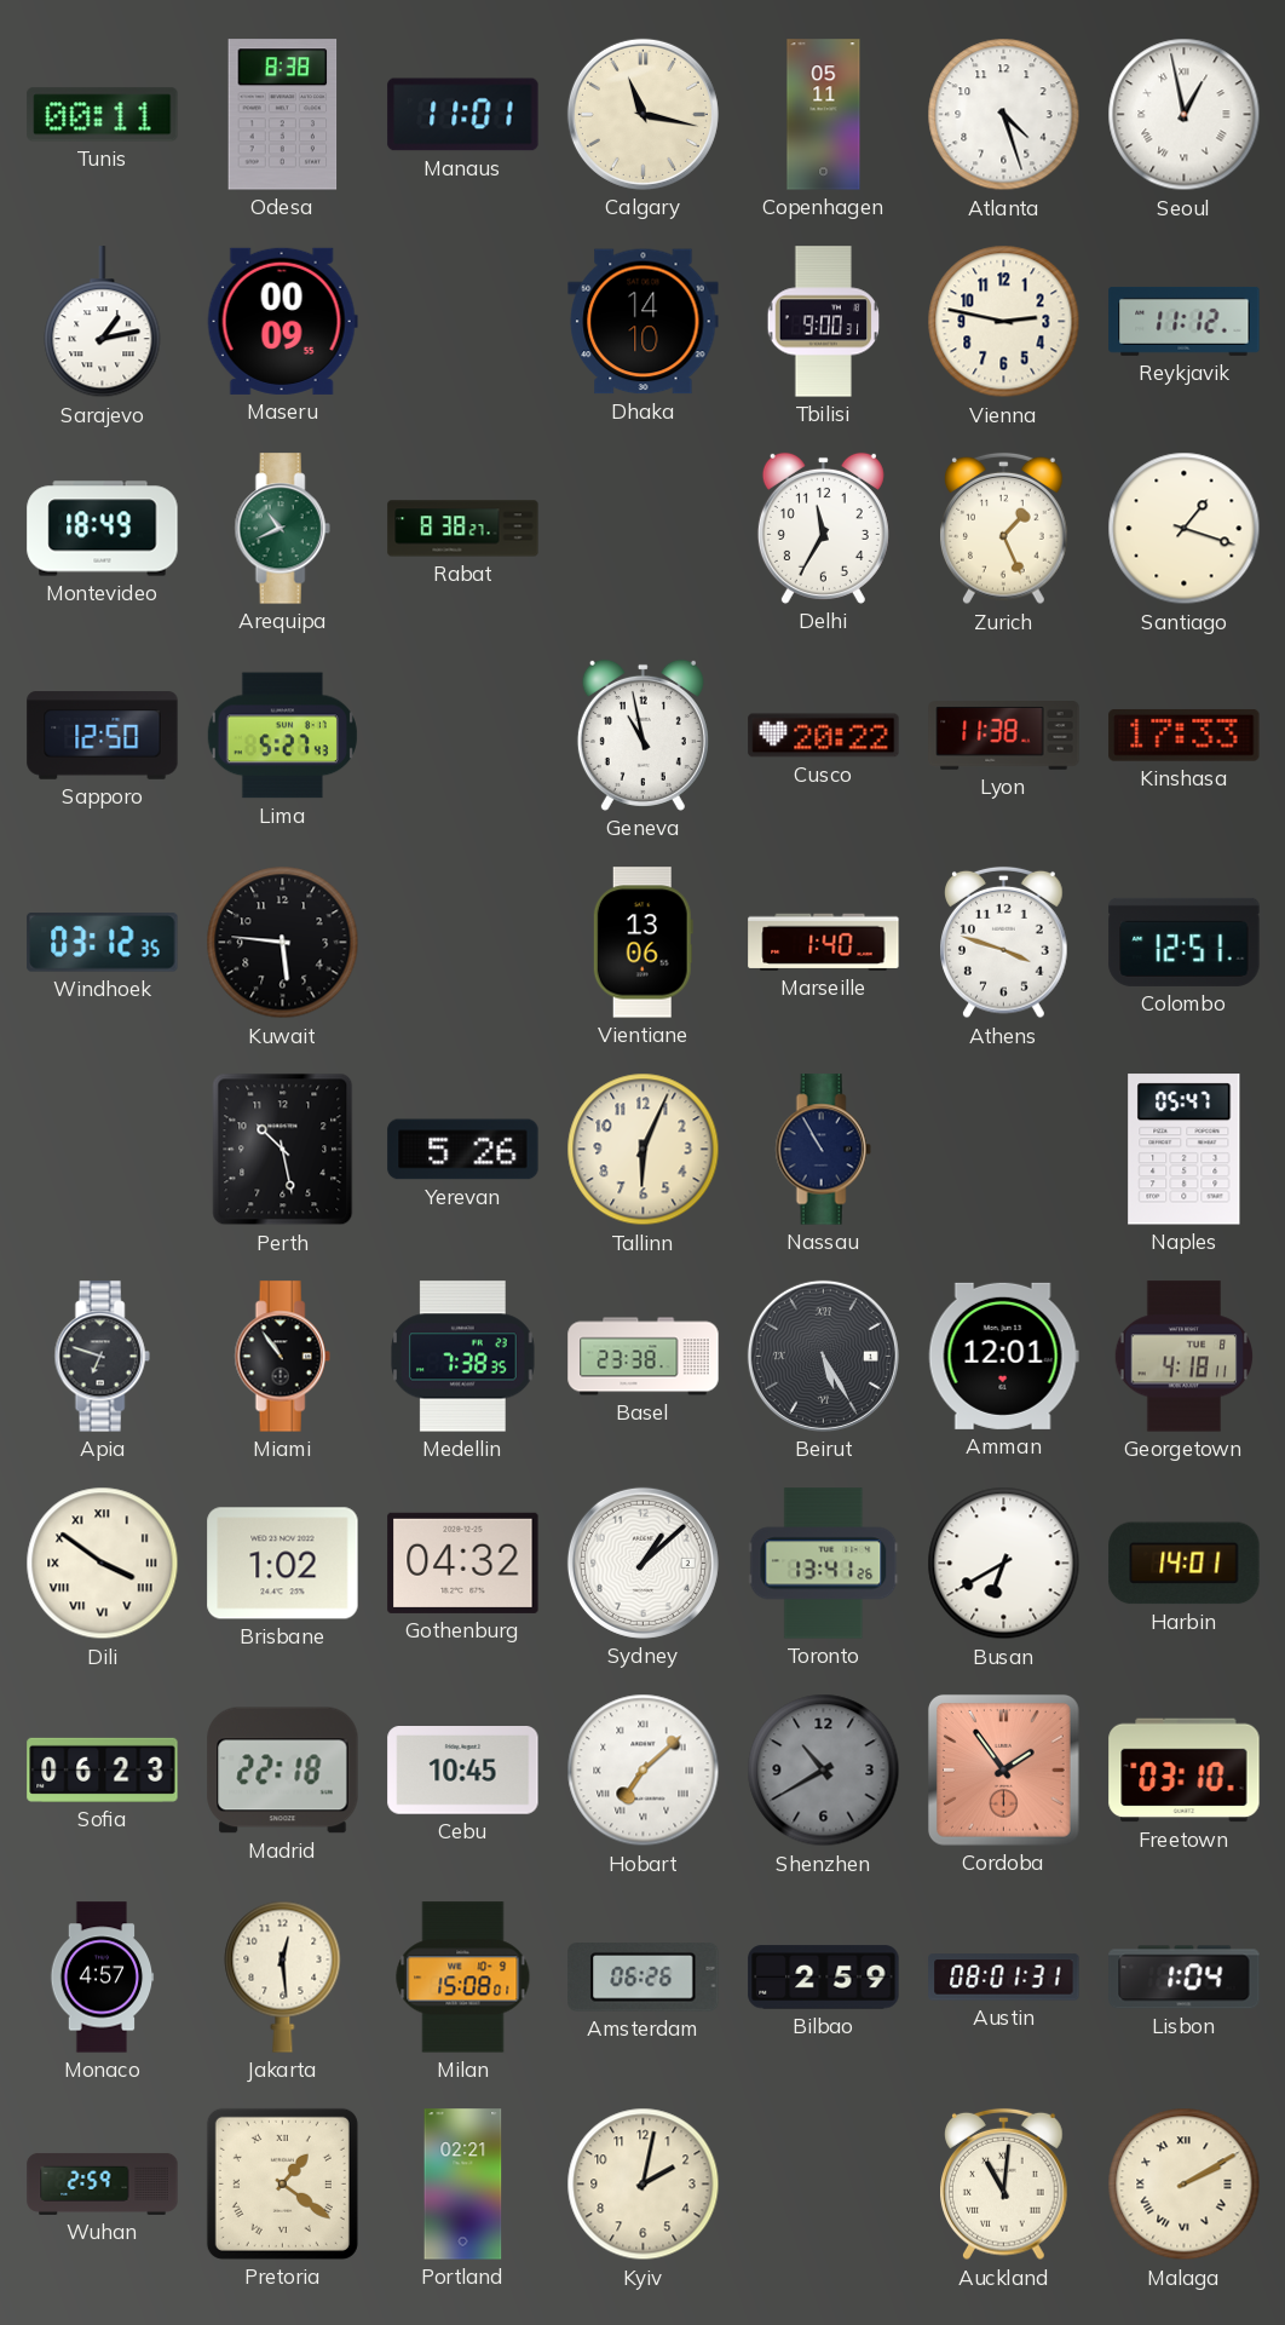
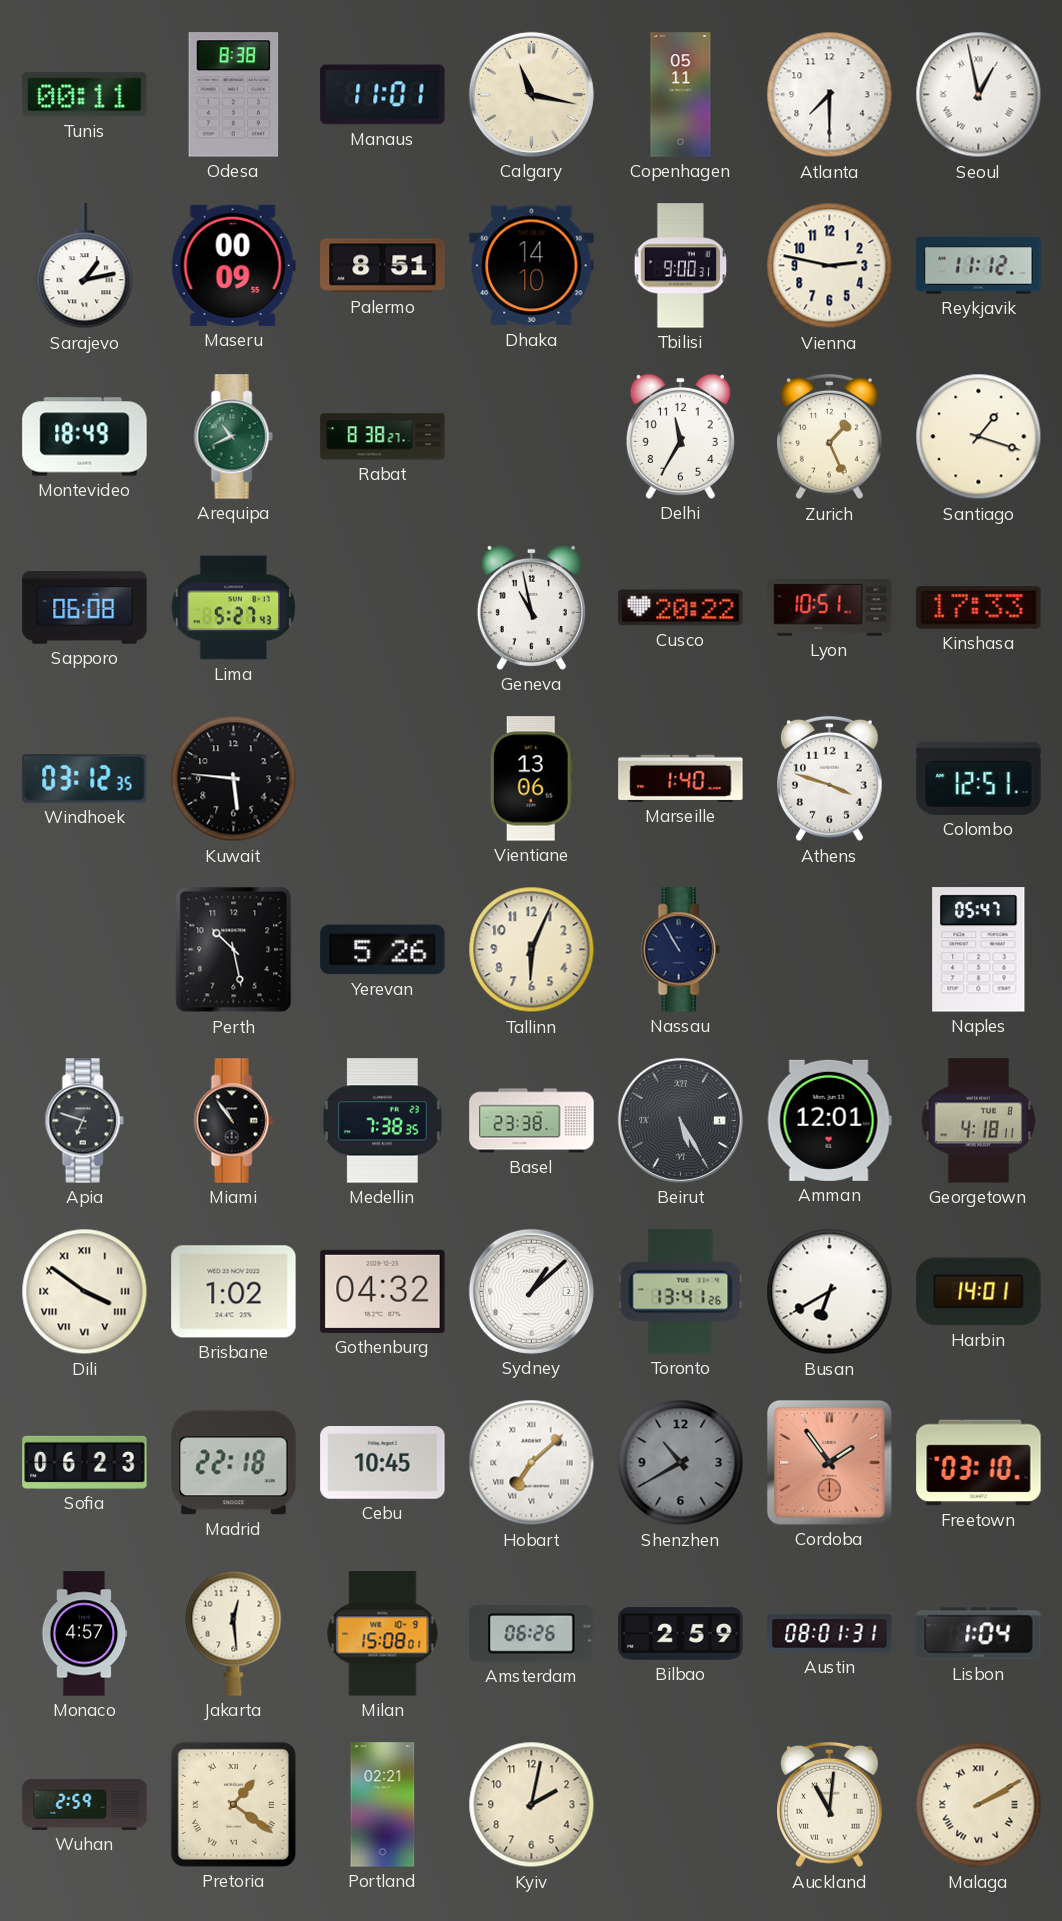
Atlanta: 4:27 -> 7:30
Palermo: none -> 8:51
Sapporo: 12:50 -> 06:08
Lyon: 11:38 -> 10:51
